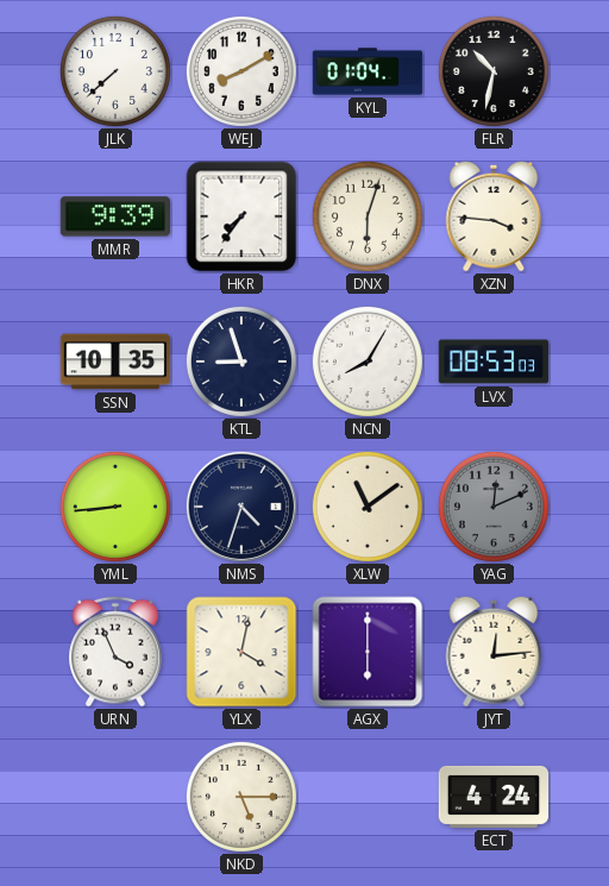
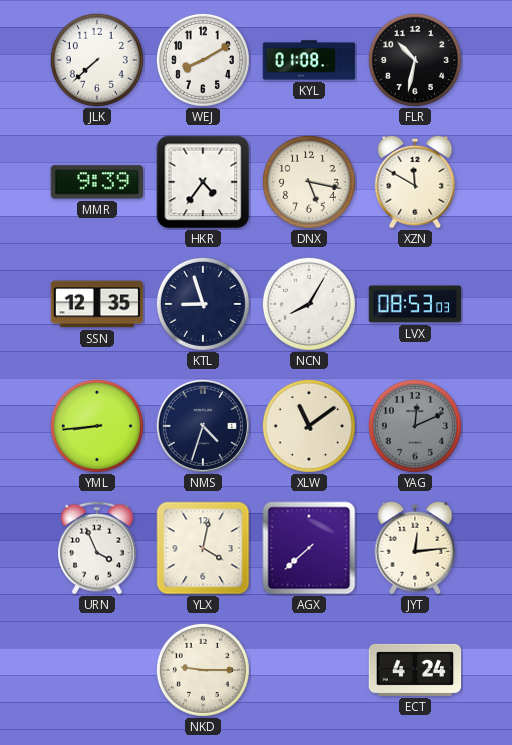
KYL: 01:04 -> 01:08
HKR: 7:36 -> 4:36
DNX: 6:03 -> 5:17
XZN: 3:46 -> 11:50
SSN: 10:35 -> 12:35
AGX: 6:00 -> 7:38
NKD: 5:15 -> 9:15
